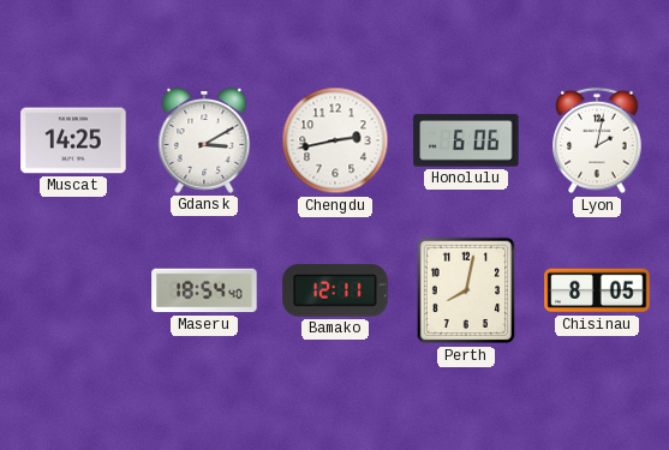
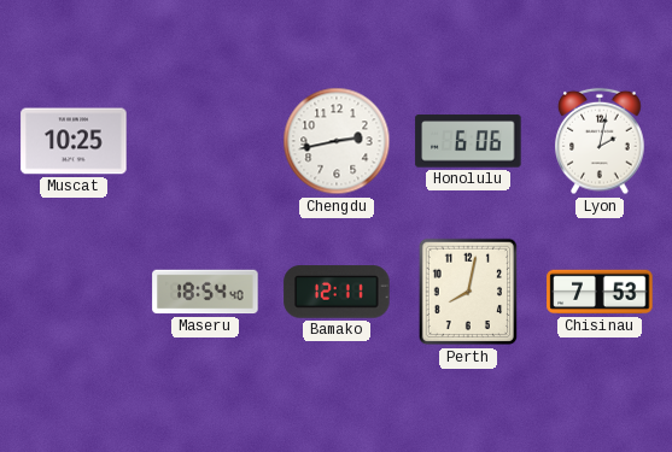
Muscat: 14:25 -> 10:25
Gdansk: 3:10 -> none
Chisinau: 8:05 -> 7:53
